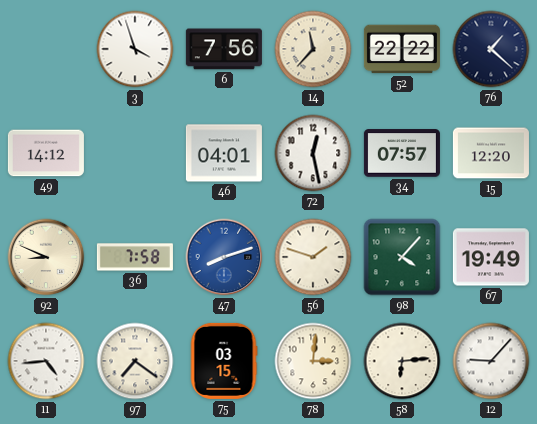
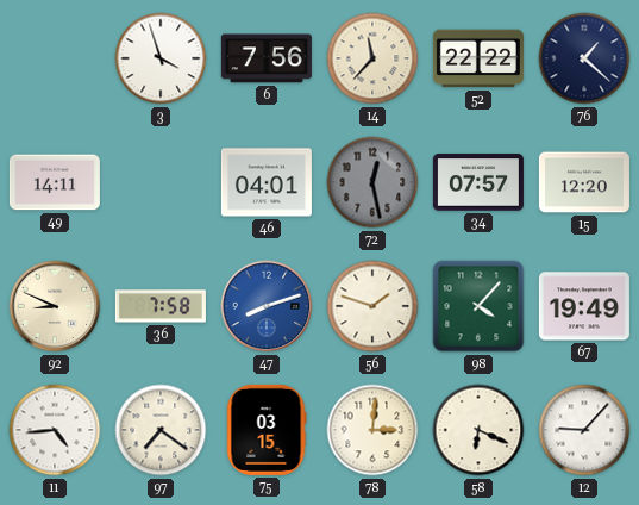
49: 14:12 -> 14:11
72 dial: white -> grey
58: 6:14 -> 6:19
